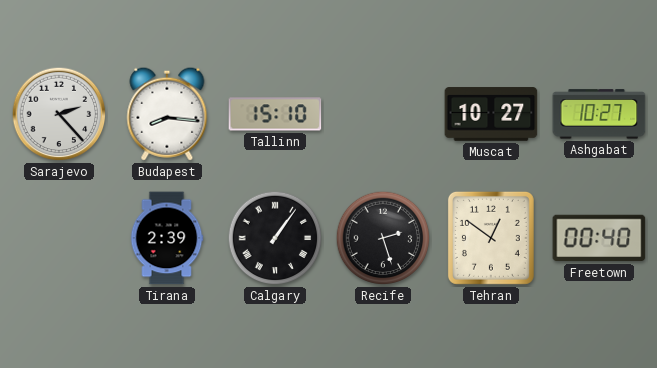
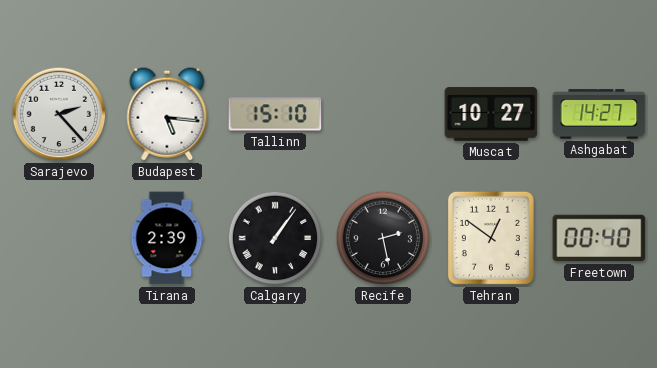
Budapest: 8:16 -> 5:16
Ashgabat: 10:27 -> 14:27
Recife: 2:27 -> 2:28
